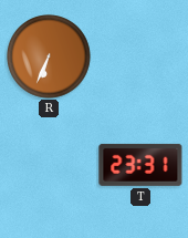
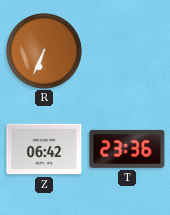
Z: none -> 06:42
T: 23:31 -> 23:36
